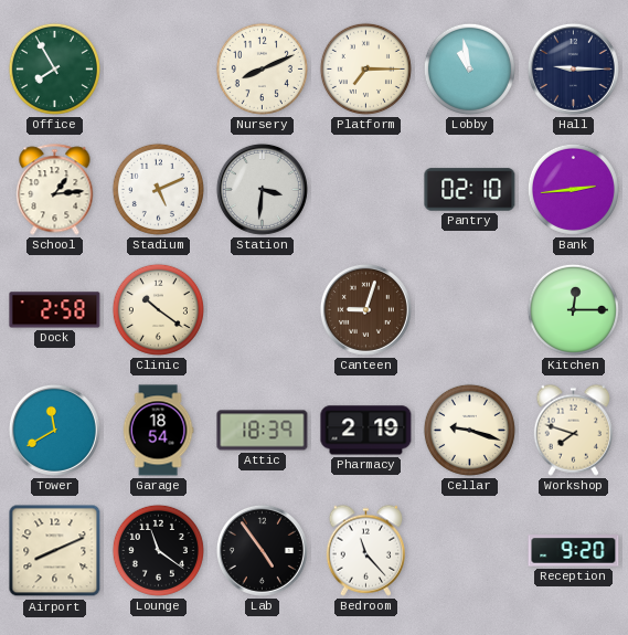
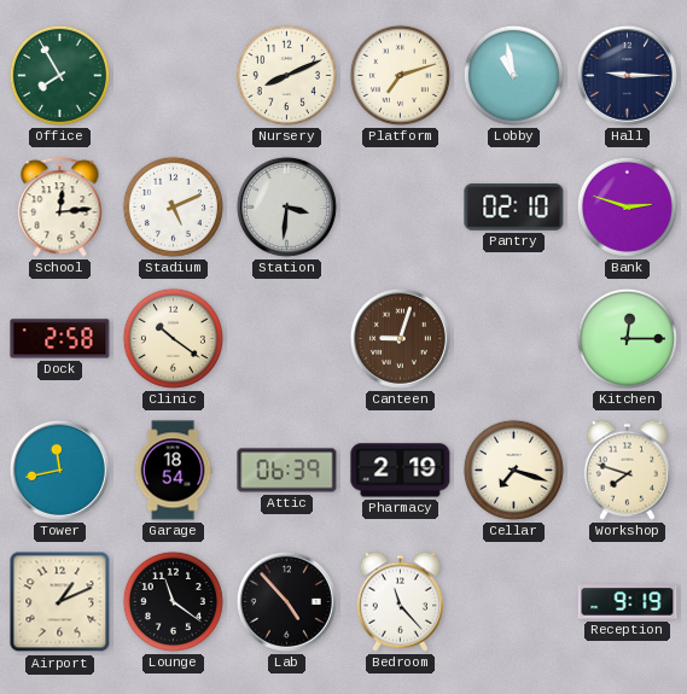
Platform: 7:15 -> 7:12
School: 1:14 -> 12:14
Bank: 2:44 -> 2:48
Tower: 11:40 -> 11:43
Attic: 18:39 -> 06:39
Cellar: 9:18 -> 7:18
Airport: 8:11 -> 1:11
Lab: 4:54 -> 4:53
Reception: 9:20 -> 9:19
